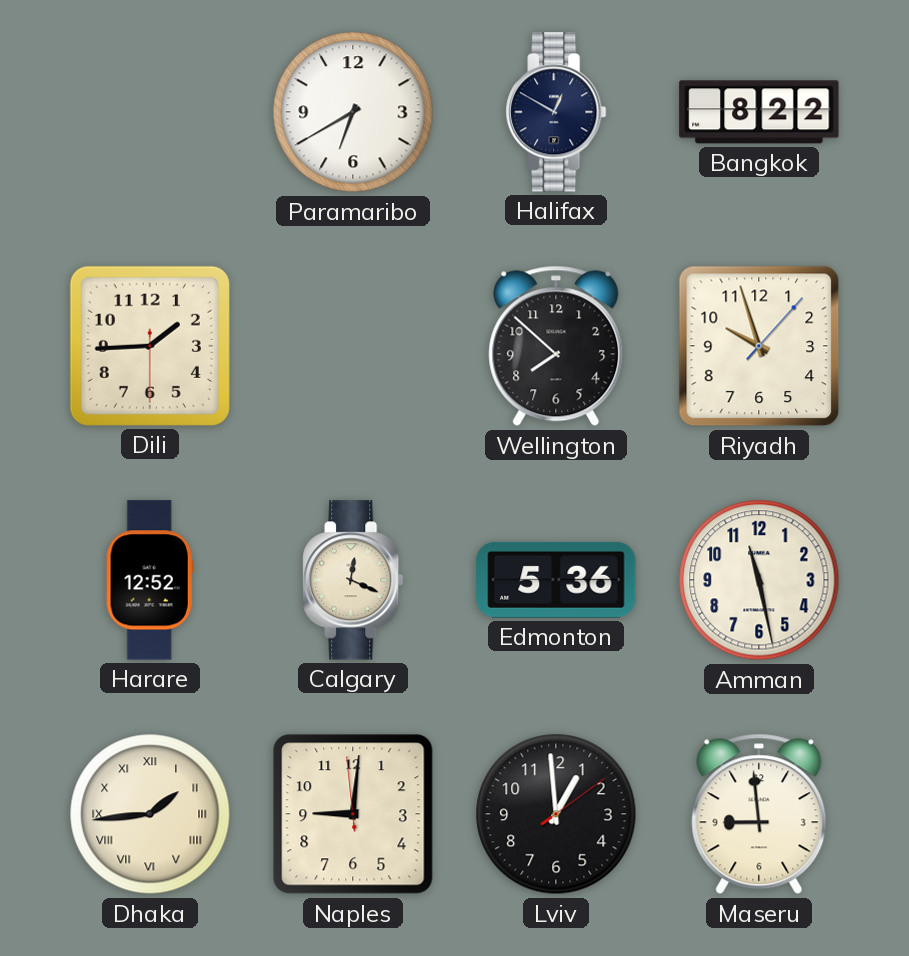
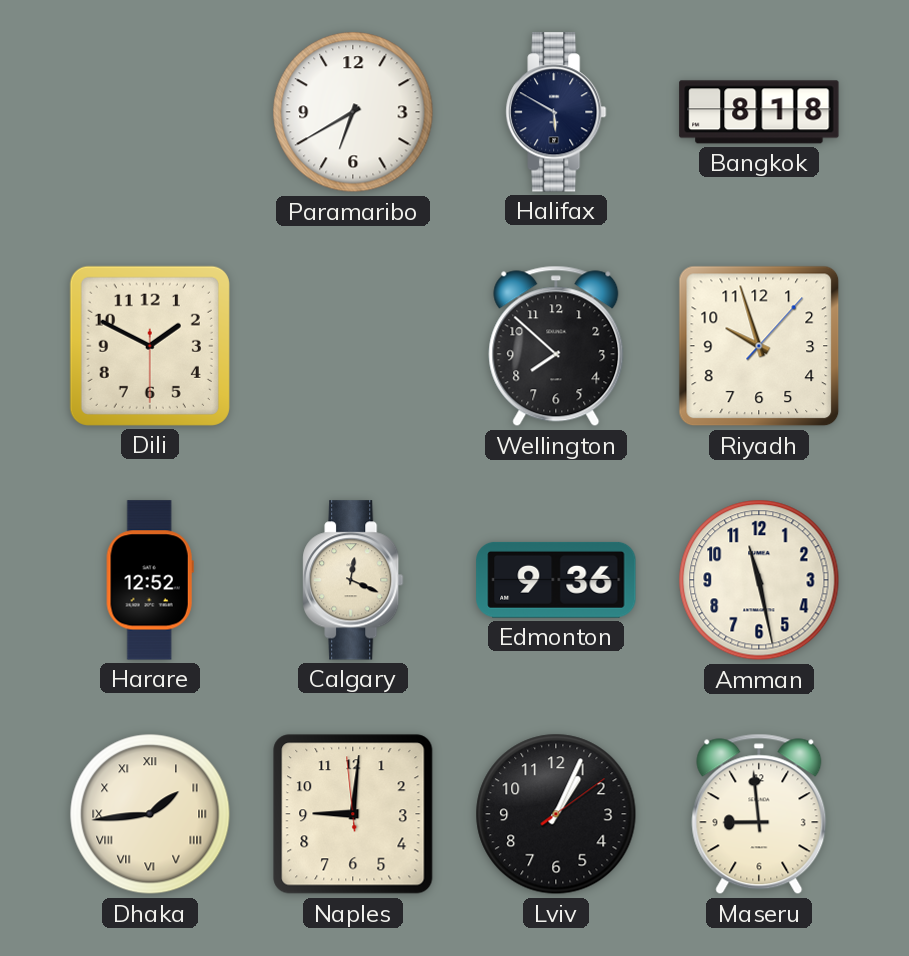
Halifax: 12:50 -> 5:50
Bangkok: 8:22 -> 8:18
Dili: 1:44 -> 1:49
Edmonton: 5:36 -> 9:36
Lviv: 12:59 -> 1:04
